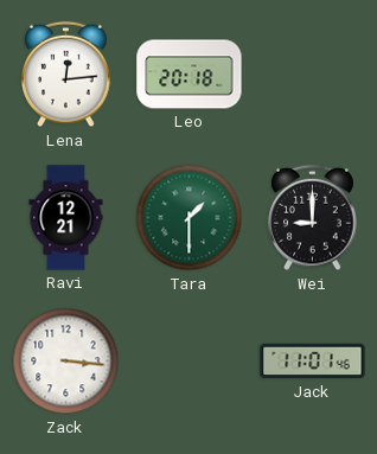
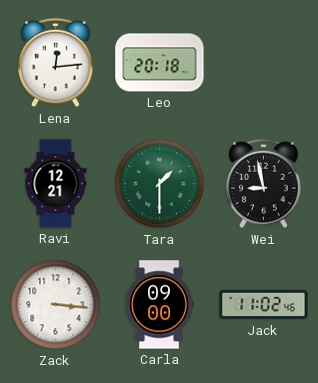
Wei: 9:00 -> 8:58
Carla: none -> 09:00
Jack: 11:01 -> 11:02
